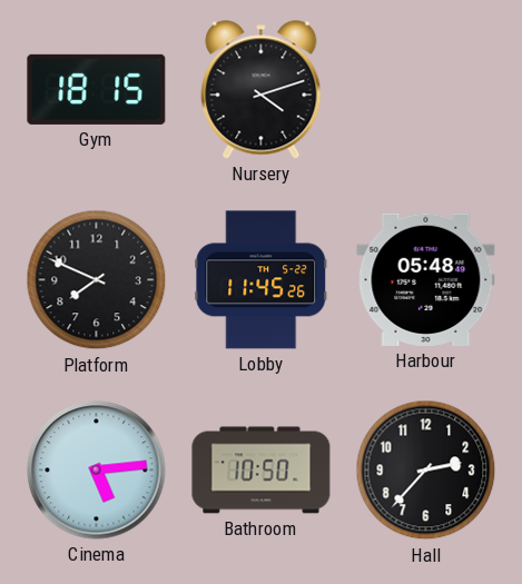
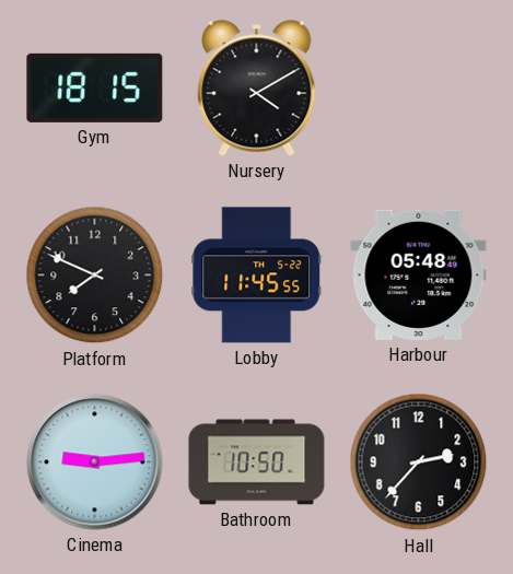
Nursery: 4:12 -> 4:10
Lobby: 11:45:26 -> 11:45:55
Cinema: 5:14 -> 9:14
